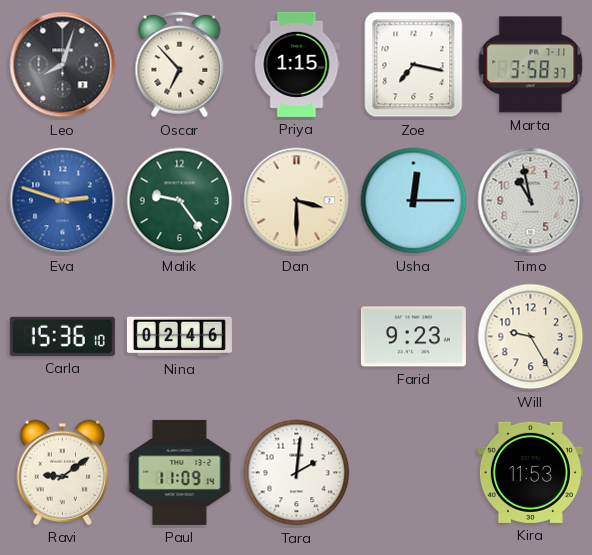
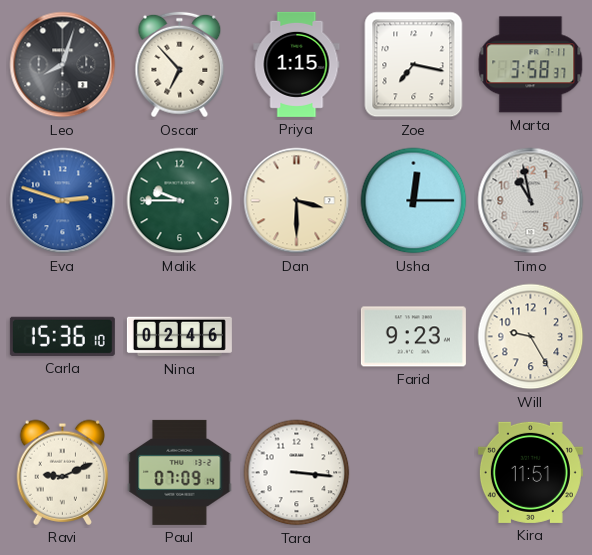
Malik: 9:24 -> 9:45
Ravi: 9:09 -> 9:11
Paul: 11:09 -> 07:09
Tara: 2:01 -> 3:16
Kira: 11:53 -> 11:51
